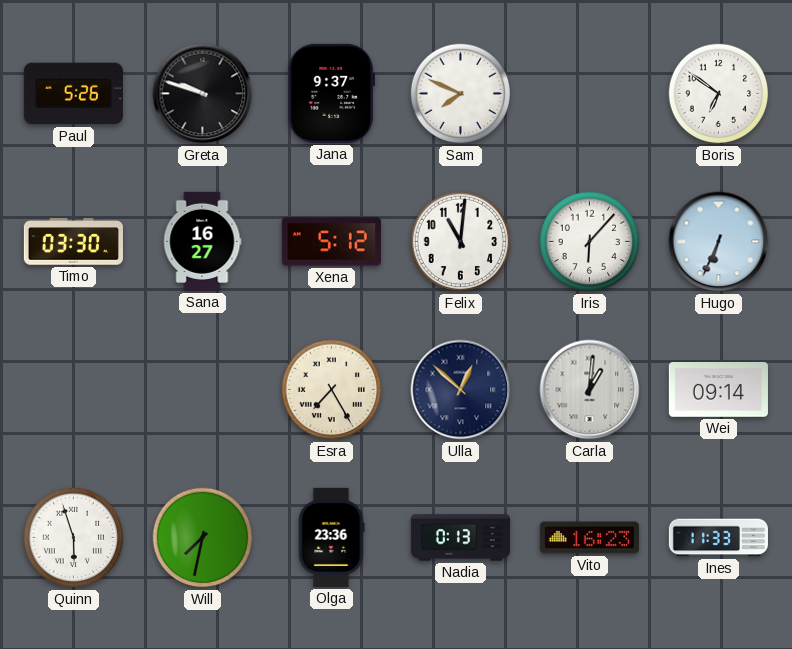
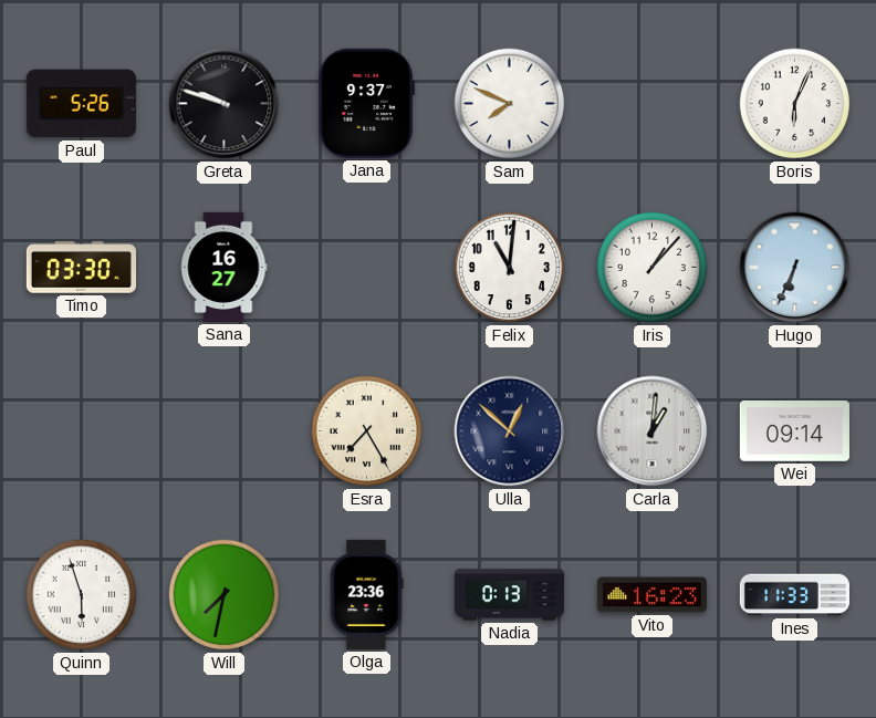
Boris: 6:51 -> 6:04
Xena: 5:12 -> none
Iris: 6:07 -> 1:07
